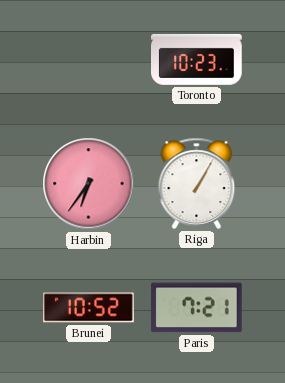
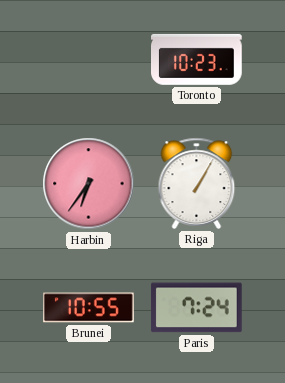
Brunei: 10:52 -> 10:55
Paris: 7:21 -> 7:24
